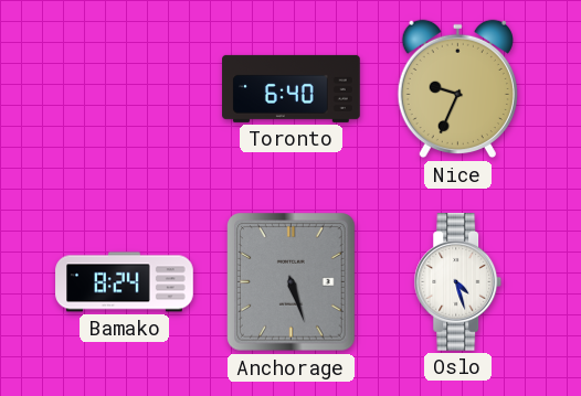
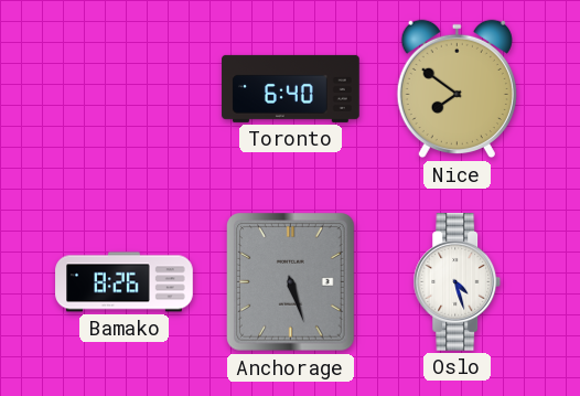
Nice: 9:34 -> 7:51
Bamako: 8:24 -> 8:26
